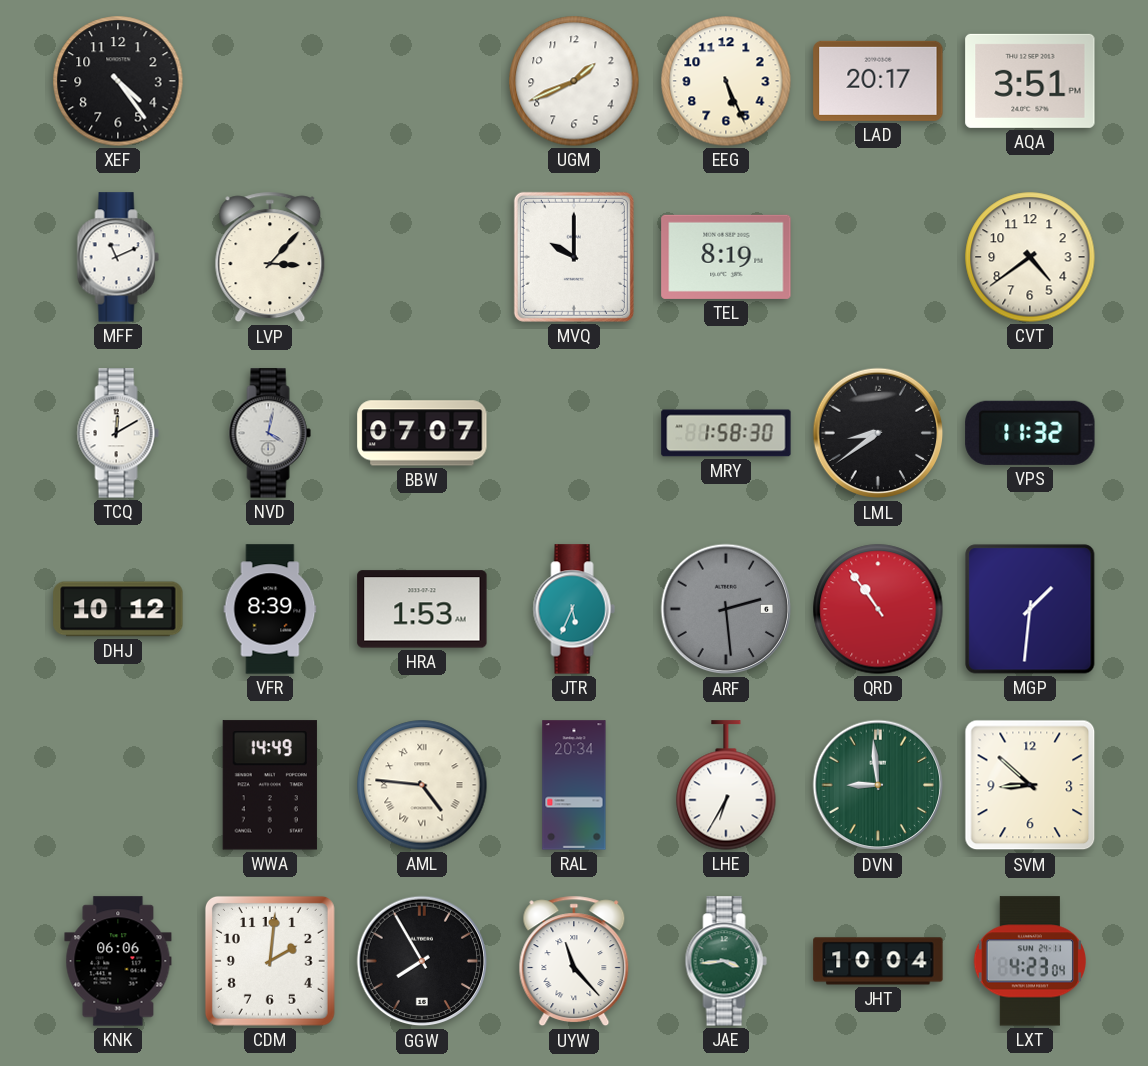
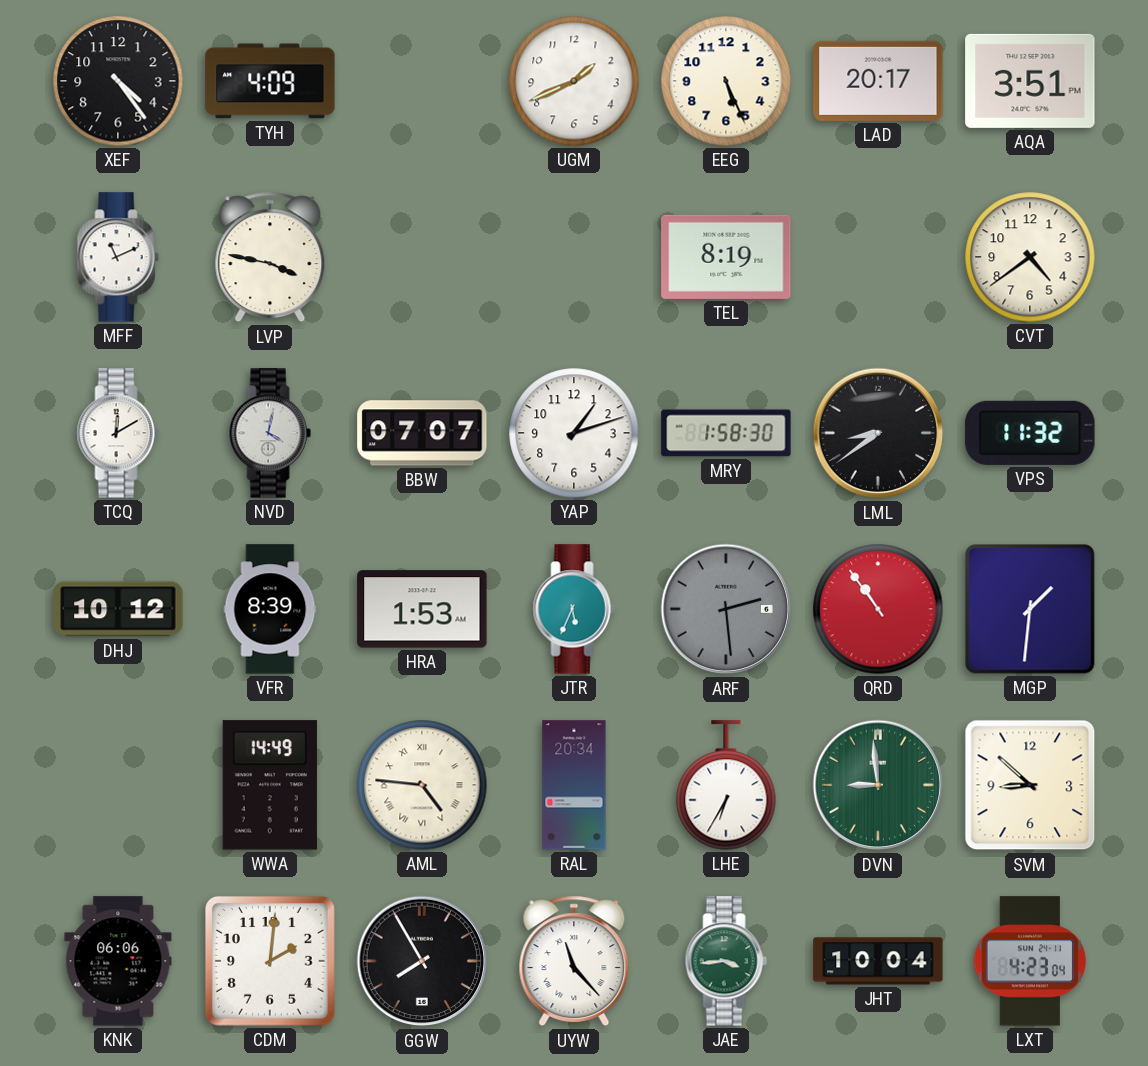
TYH: none -> 4:09
LVP: 3:07 -> 3:47
MVQ: 10:00 -> none
YAP: none -> 1:12
